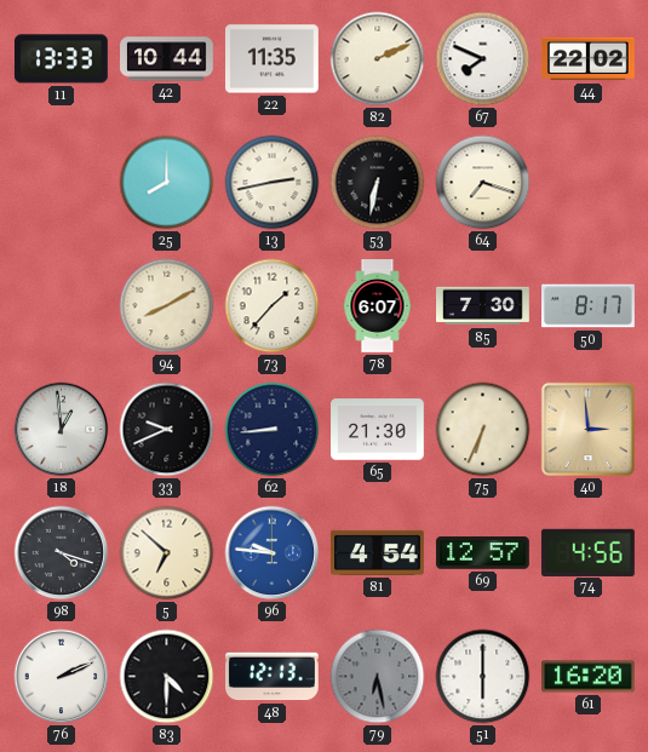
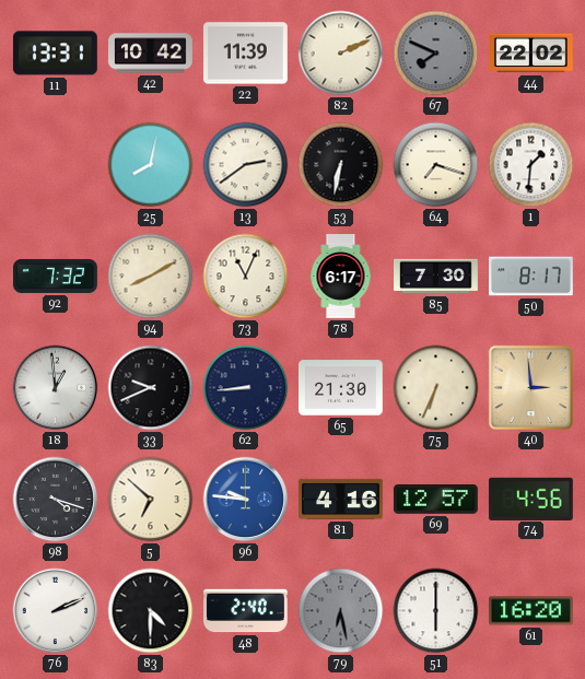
11: 13:33 -> 13:31
42: 10:44 -> 10:42
22: 11:35 -> 11:39
67 dial: white -> grey
25: 8:00 -> 8:02
13: 2:43 -> 2:39
1: none -> 1:31
92: none -> 7:32
73: 1:37 -> 11:04
78: 6:07 -> 6:17
81: 4:54 -> 4:16
48: 12:13 -> 2:40
